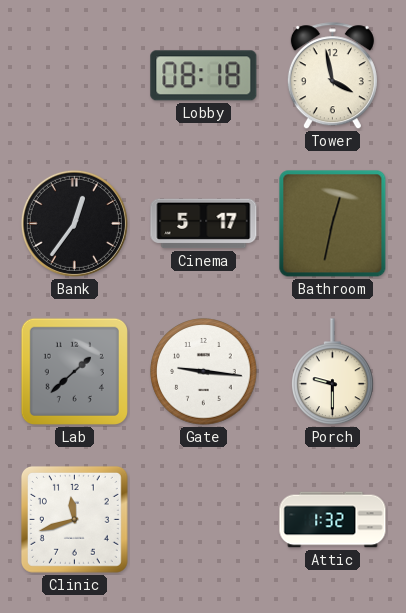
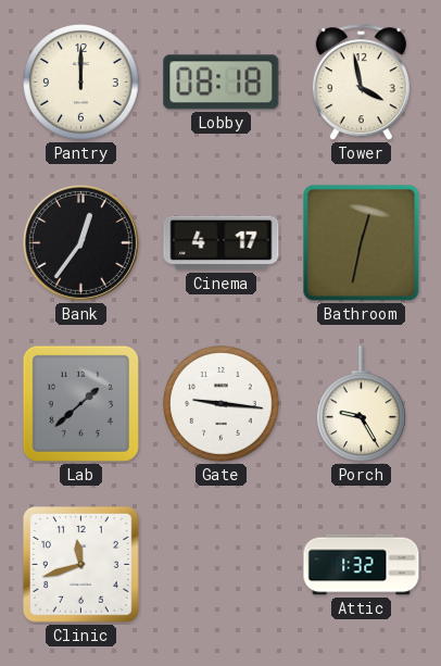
Pantry: none -> 12:00
Cinema: 5:17 -> 4:17
Porch: 9:30 -> 9:25
